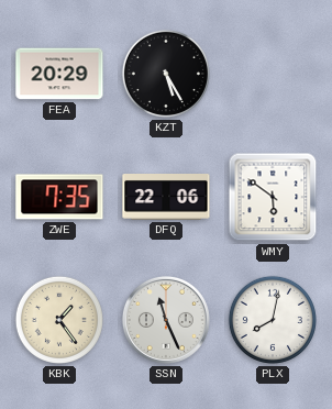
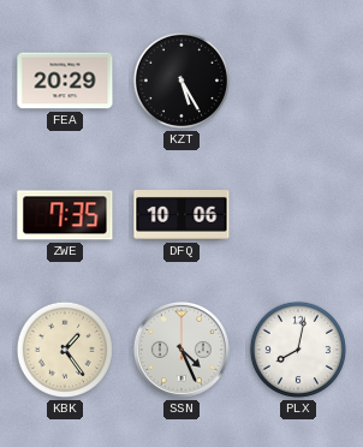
DFQ: 22:06 -> 10:06
WMY: 5:51 -> none
SSN: 11:26 -> 4:26
